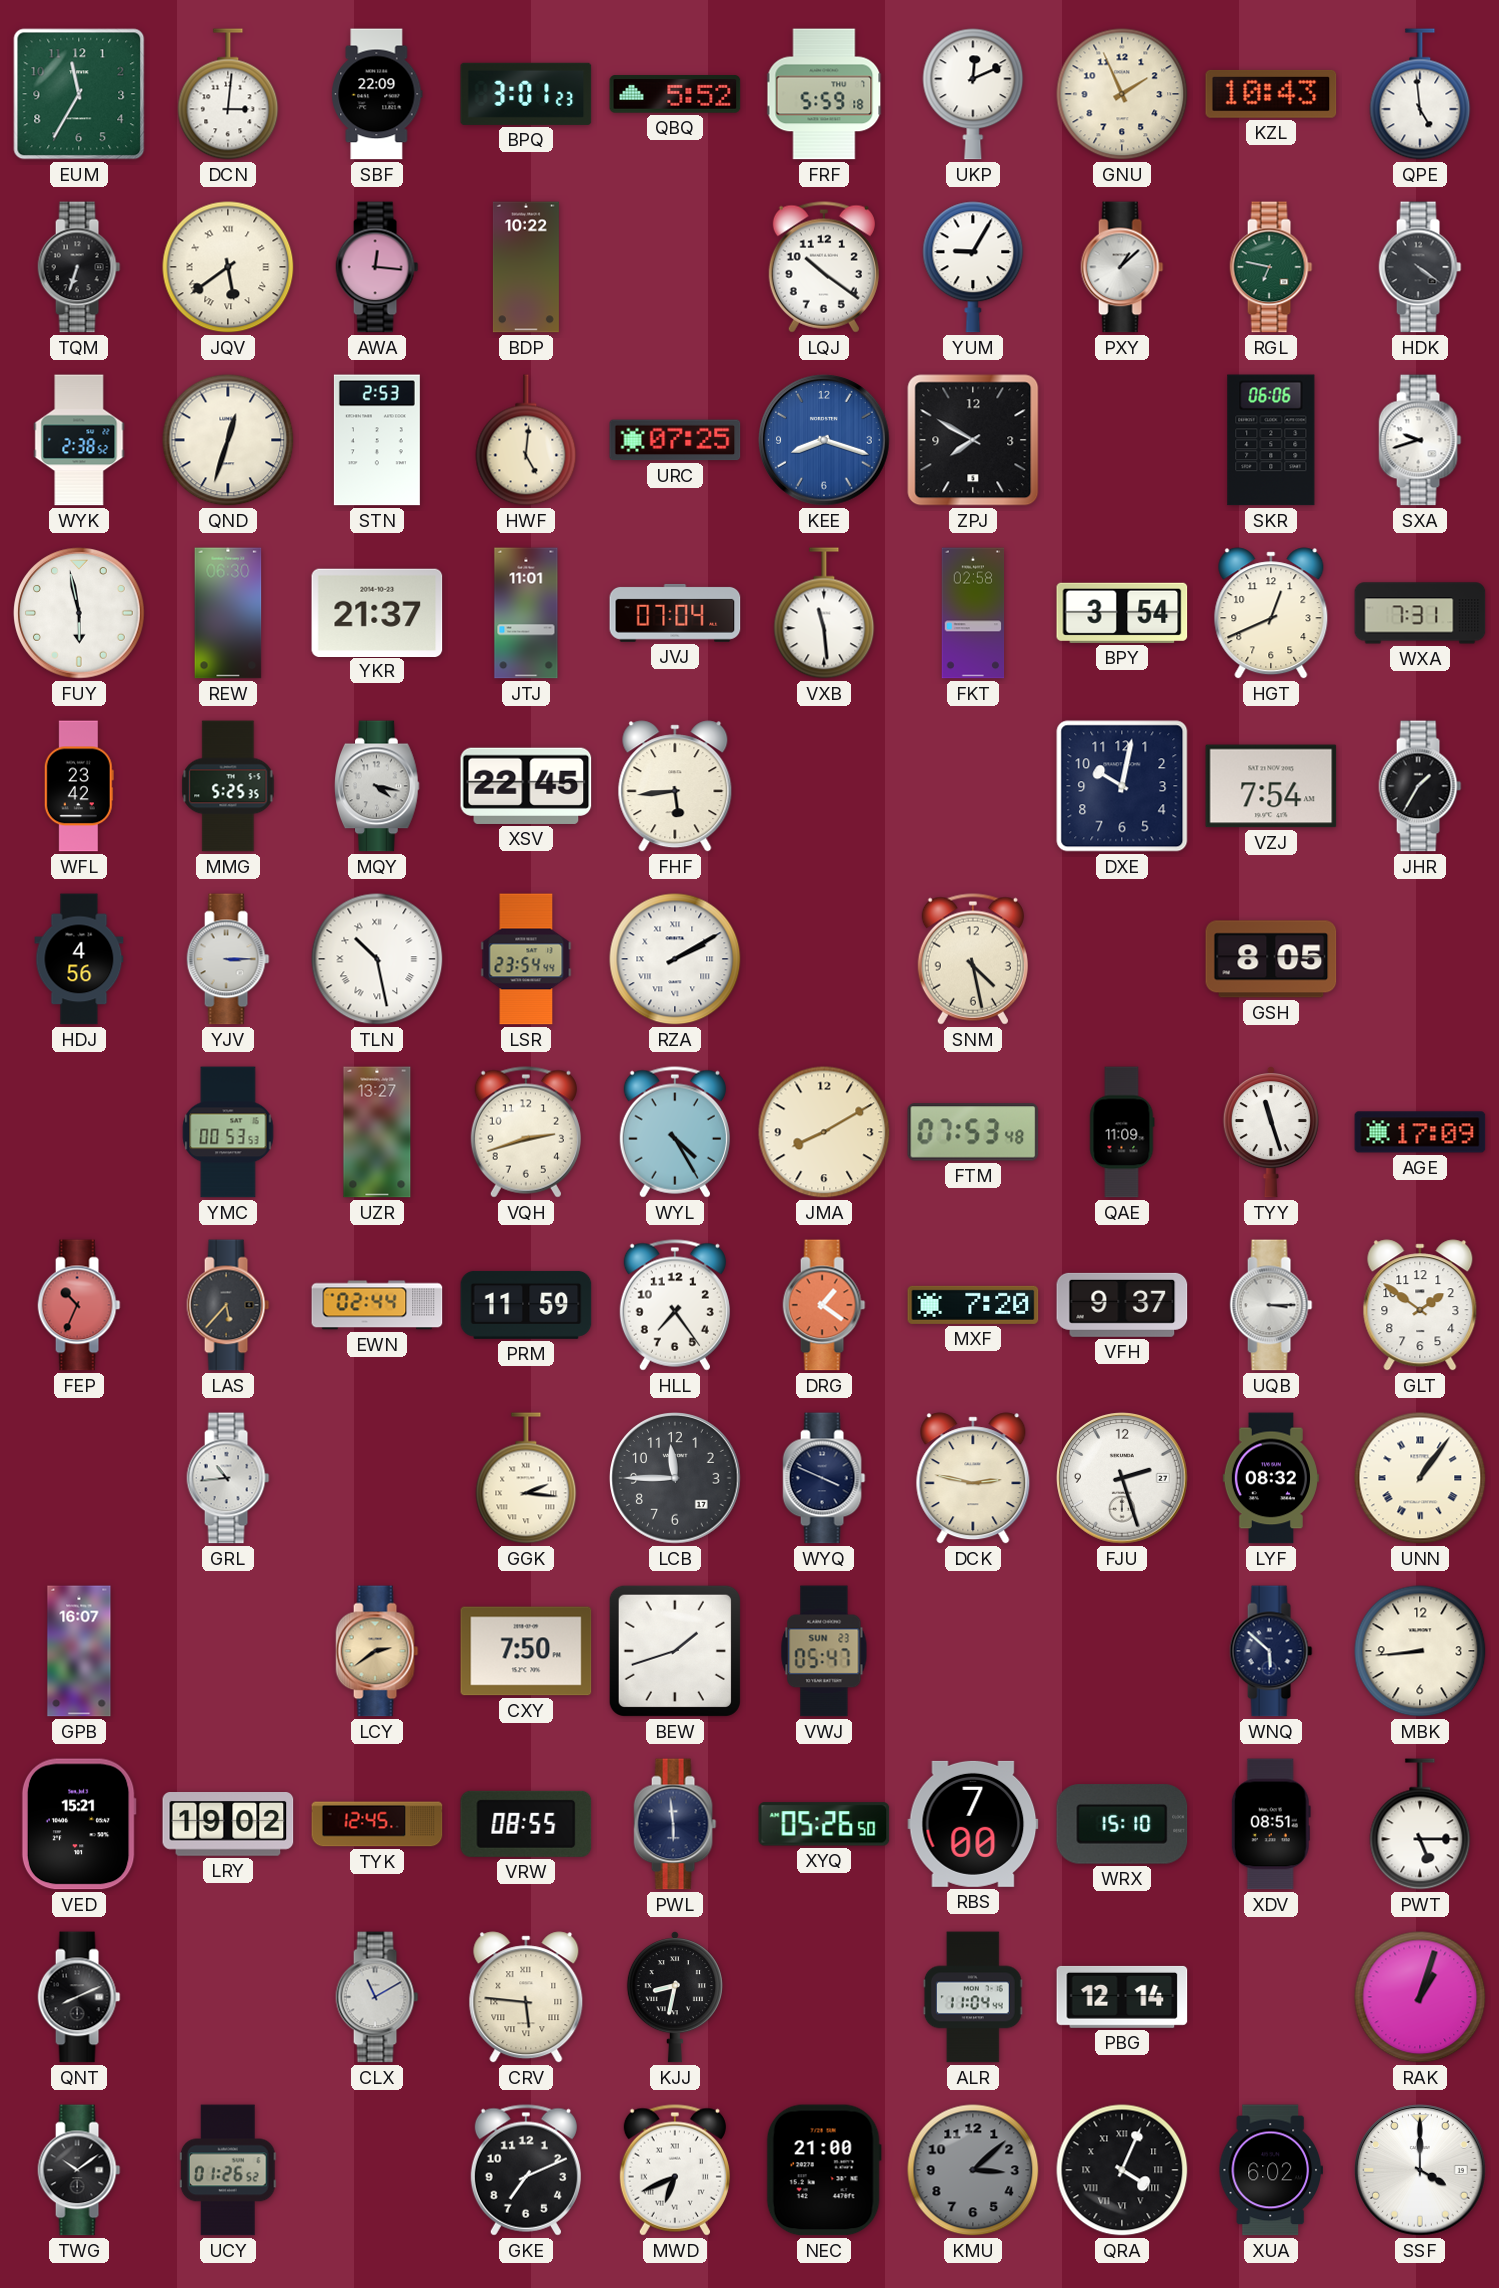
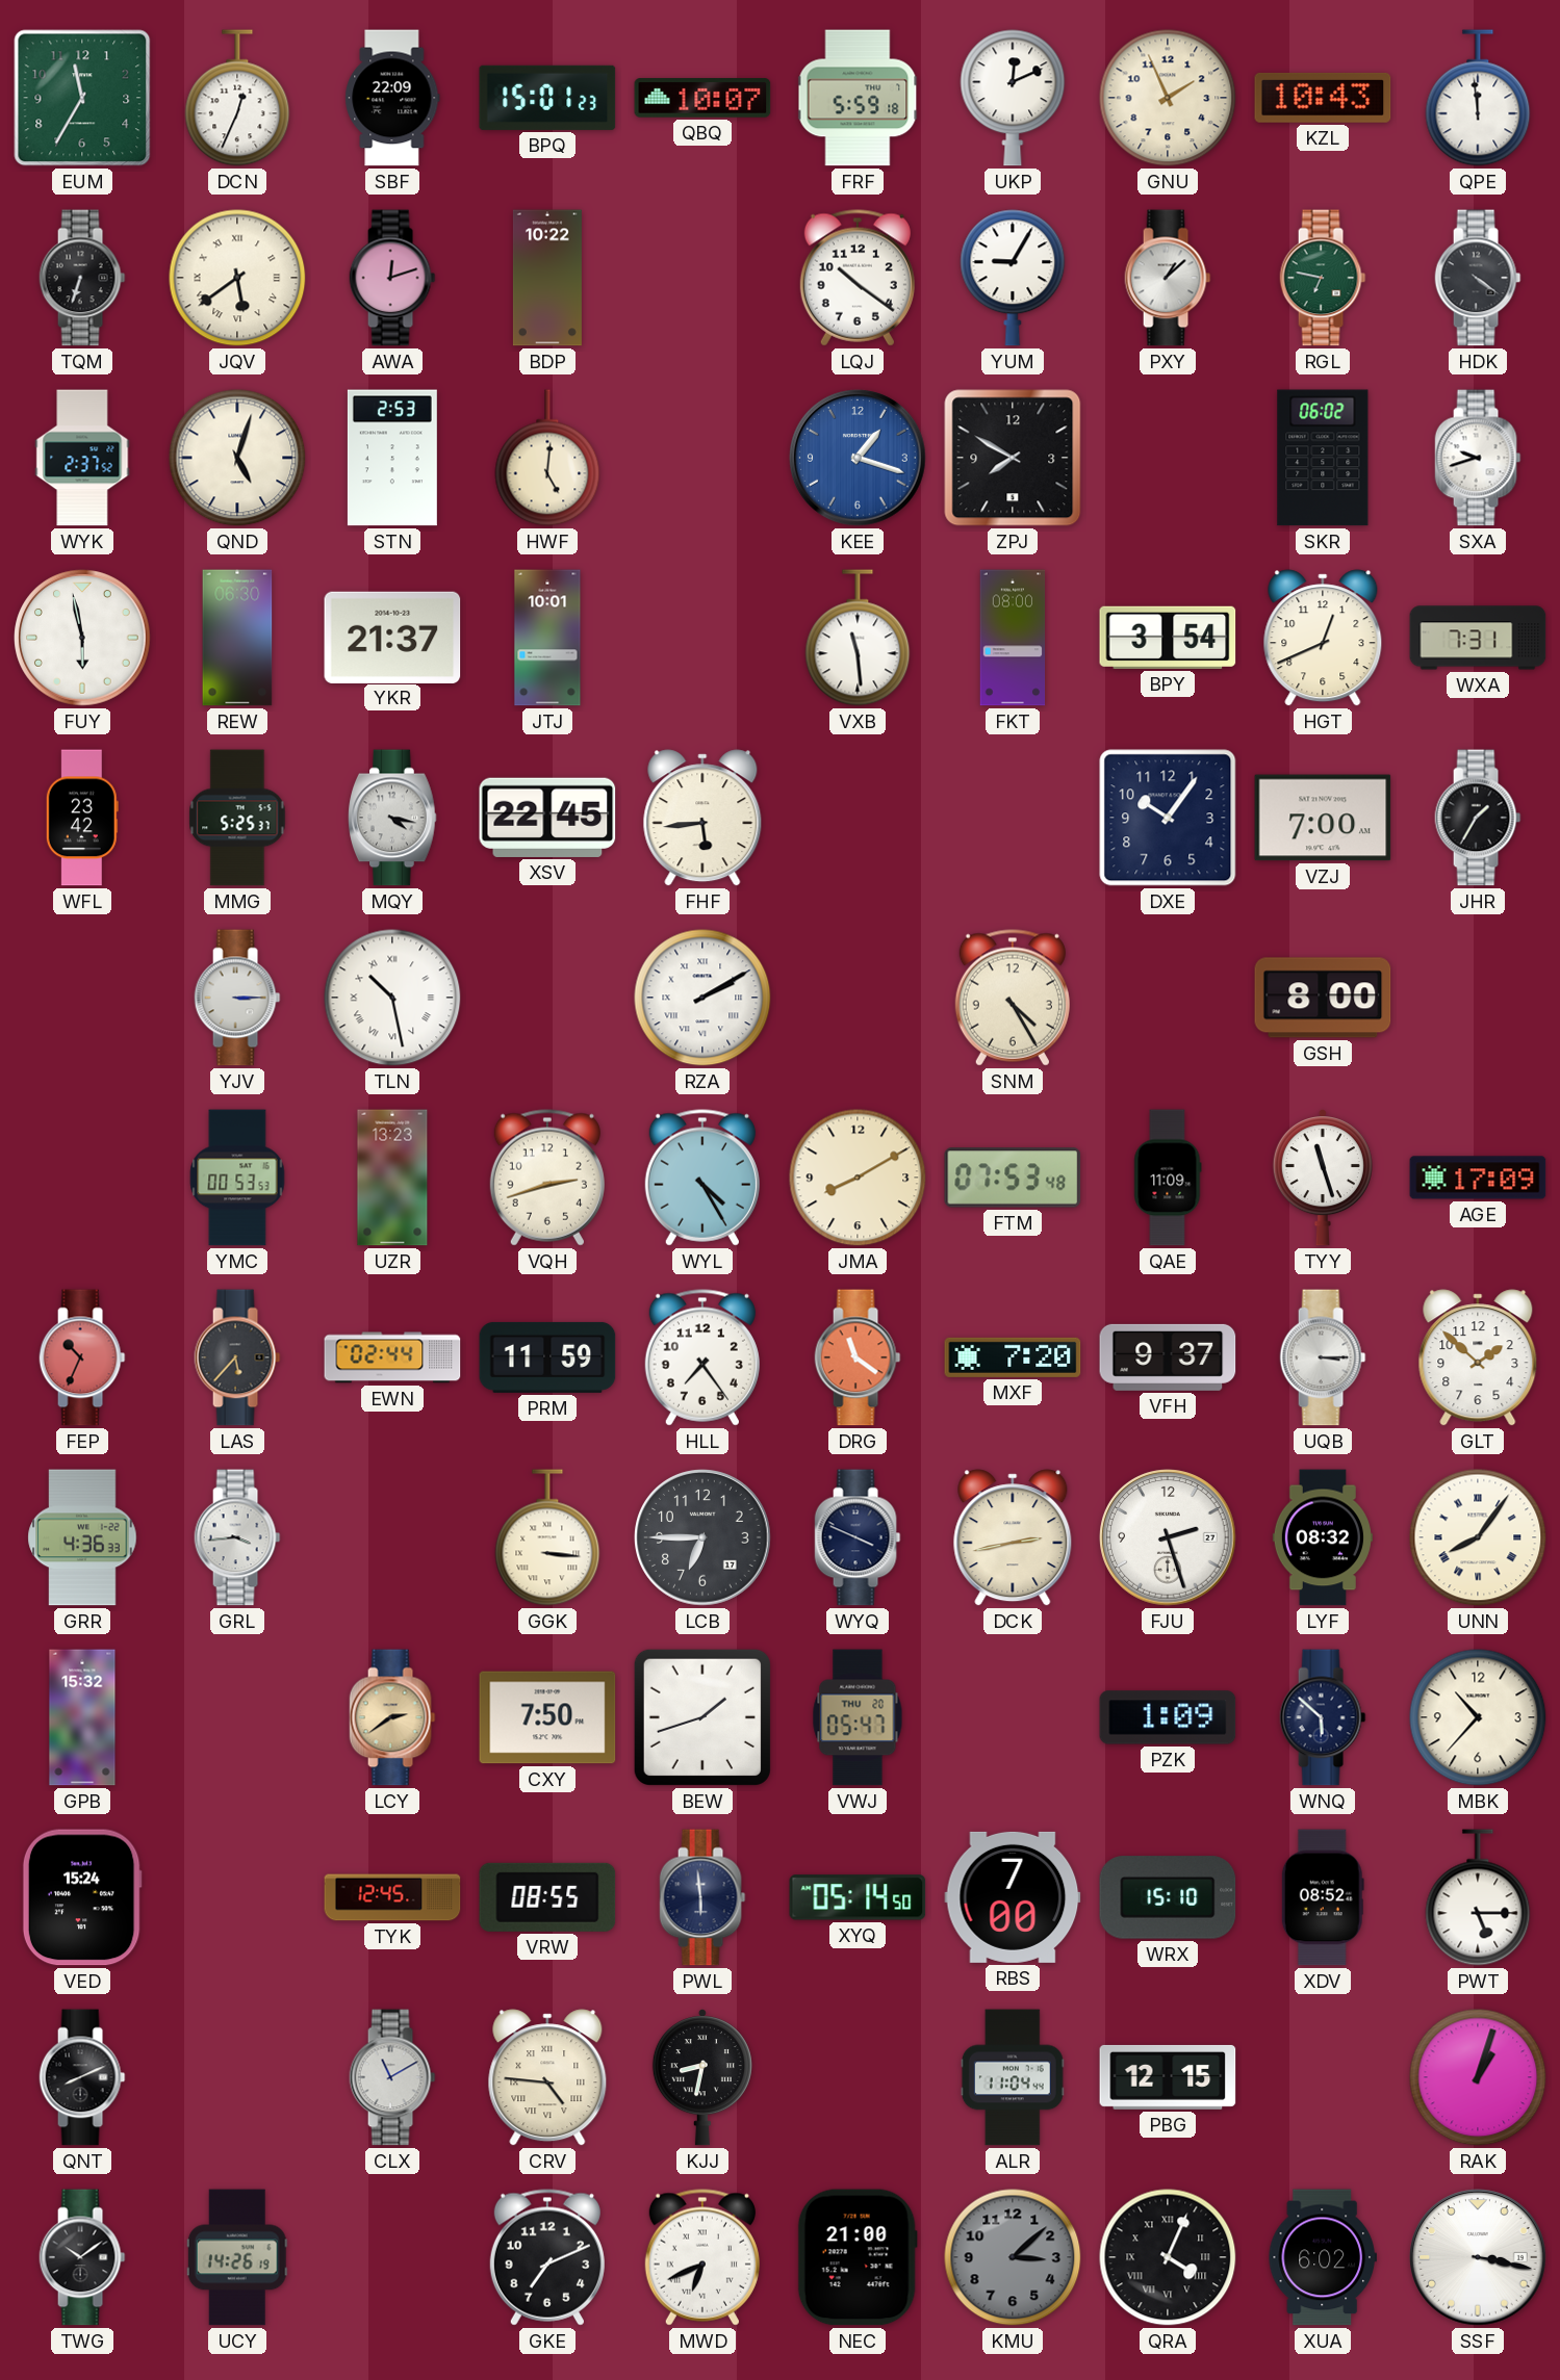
DCN: 3:01 -> 12:34
BPQ: 3:01 -> 15:01
QBQ: 5:52 -> 10:07
QPE: 4:59 -> 11:59
AWA: 12:16 -> 12:12
WYK: 2:38 -> 2:37
QND: 12:33 -> 5:03
URC: 07:25 -> none
KEE: 8:18 -> 1:18
SKR: 06:06 -> 06:02
JTJ: 11:01 -> 10:01
JVJ: 07:04 -> none
FKT: 02:58 -> 08:00
MMG: 5:25:35 -> 5:25:37
DXE: 10:02 -> 10:06
VZJ: 7:54 -> 7:00
HDJ: 4:56 -> none
LSR: 23:54 -> none
SNM: 4:28 -> 4:25
GSH: 8:05 -> 8:00
UZR: 13:27 -> 13:23
DRG: 1:21 -> 11:21
GLT: 1:51 -> 1:52
GRR: none -> 4:36
GRL: 10:44 -> 3:44
GGK: 2:16 -> 3:16
LCB: 11:45 -> 6:45
DCK: 2:47 -> 2:43
UNN: 1:06 -> 8:06
GPB: 16:07 -> 15:32
VWJ date: SUN 23 -> THU 20
PZK: none -> 1:09
MBK: 8:44 -> 10:37
VED: 15:21 -> 15:24
LRY: 19:02 -> none
XYQ: 05:26 -> 05:14
XDV: 08:51 -> 08:52
CRV: 5:46 -> 4:46
PBG: 12:14 -> 12:15
UCY: 01:26 -> 14:26
SSF: 4:00 -> 3:17
